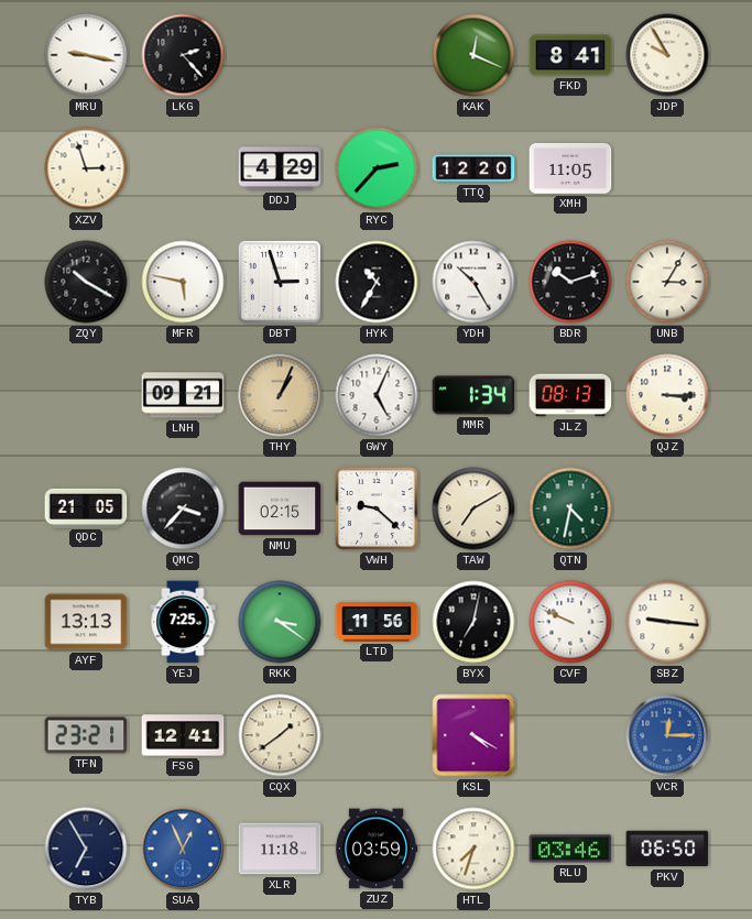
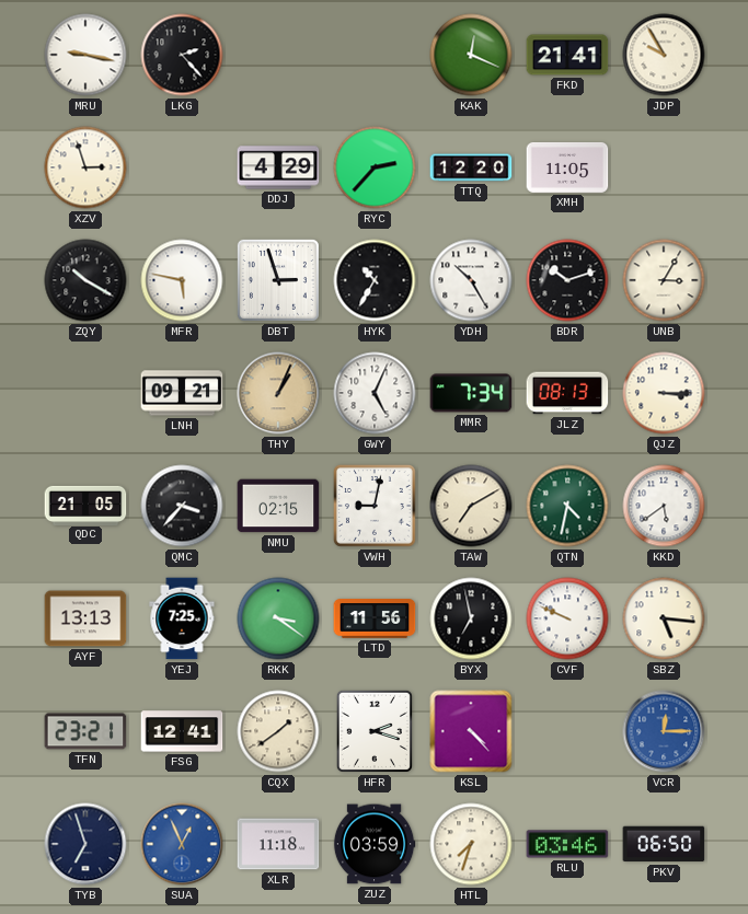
FKD: 8:41 -> 21:41
MMR: 1:34 -> 7:34
VWH: 9:22 -> 9:02
KKD: none -> 5:39
BYX: 7:02 -> 6:58
SBZ: 9:16 -> 5:16
HFR: none -> 2:18
KSL: 4:20 -> 4:23
TYB: 6:55 -> 6:57
